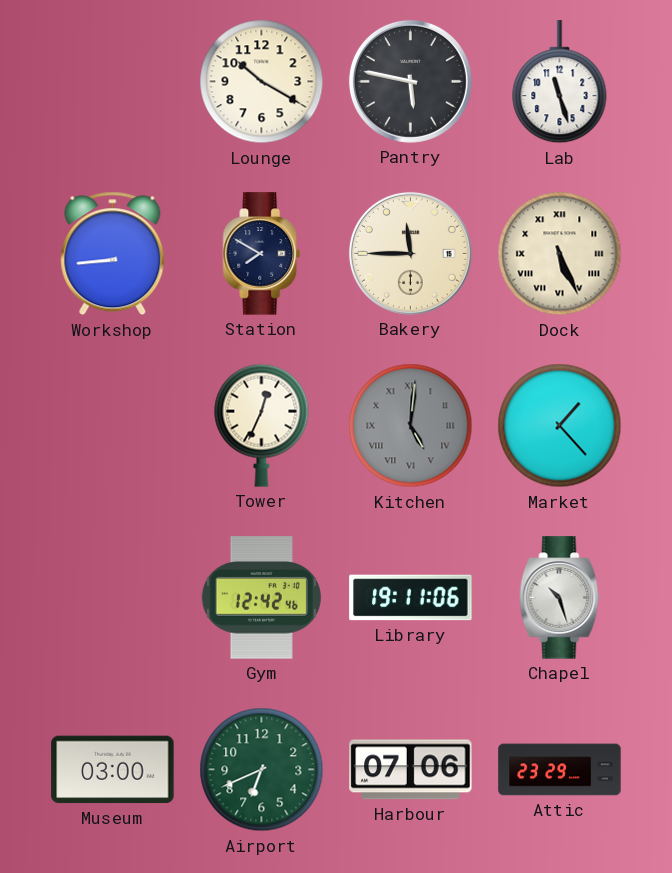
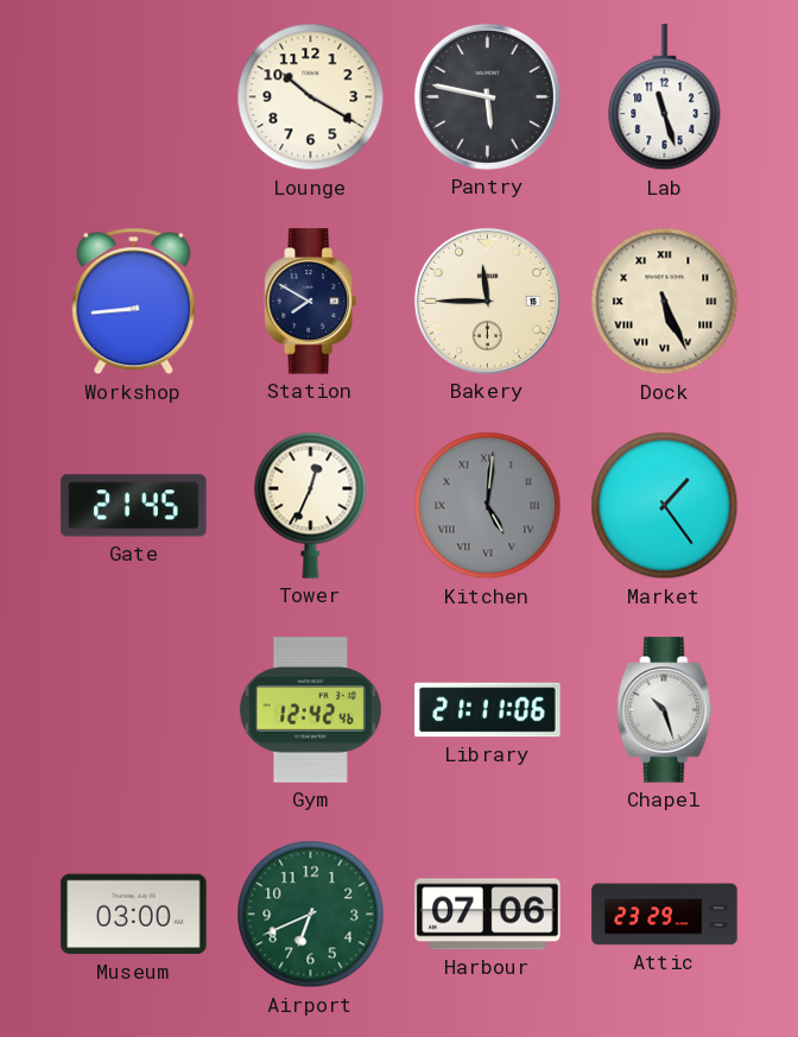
Gate: none -> 21:45
Market: 1:23 -> 1:24
Library: 19:11 -> 21:11
